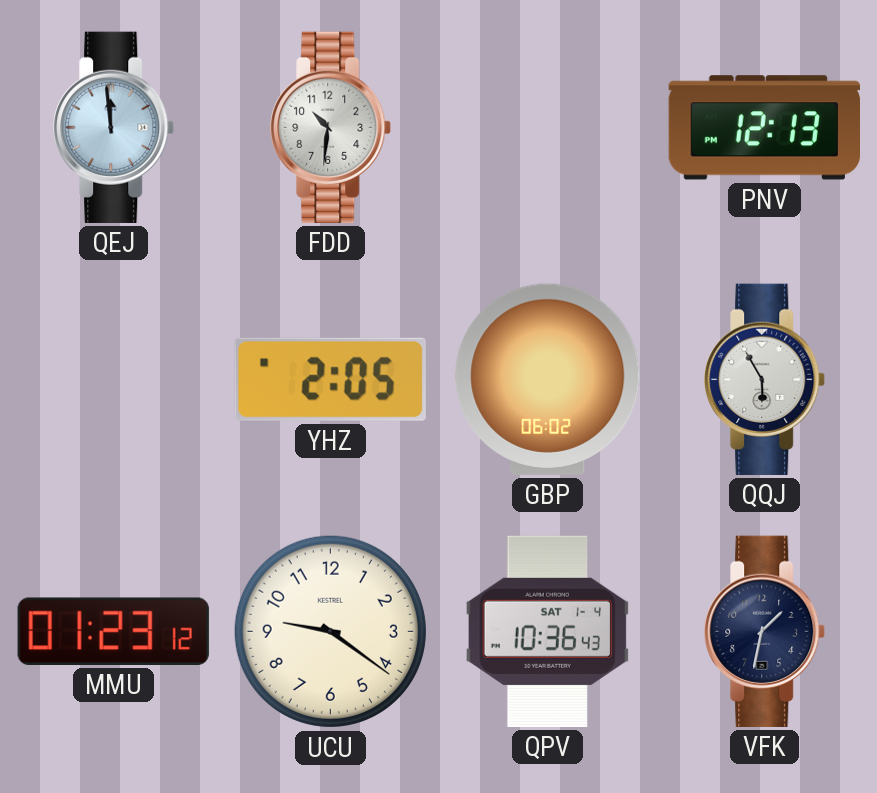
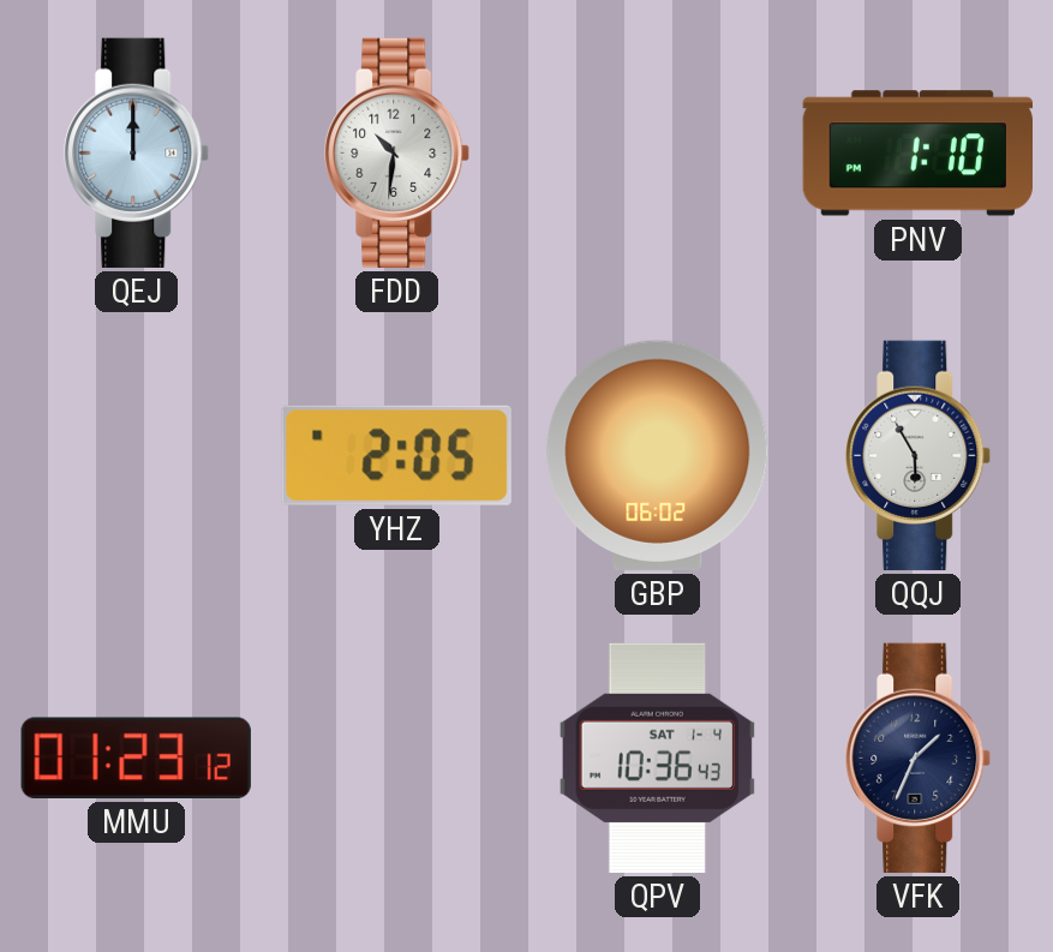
QEJ: 11:59 -> 12:00
PNV: 12:13 -> 1:10
UCU: 9:21 -> none
VFK: 1:32 -> 1:34
